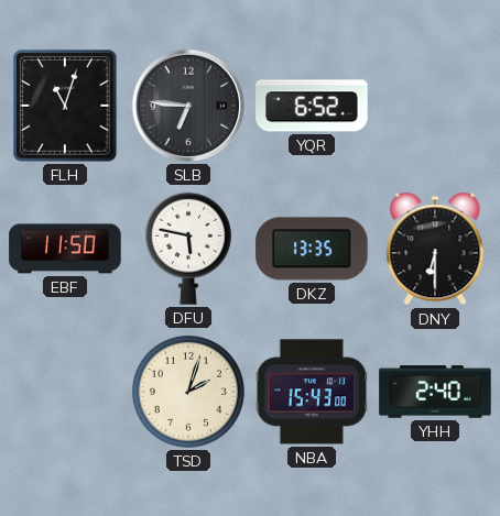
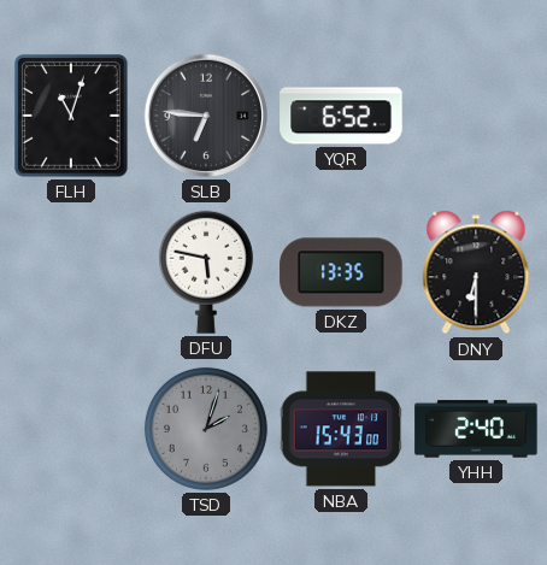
EBF: 11:50 -> none
TSD dial: cream -> grey
